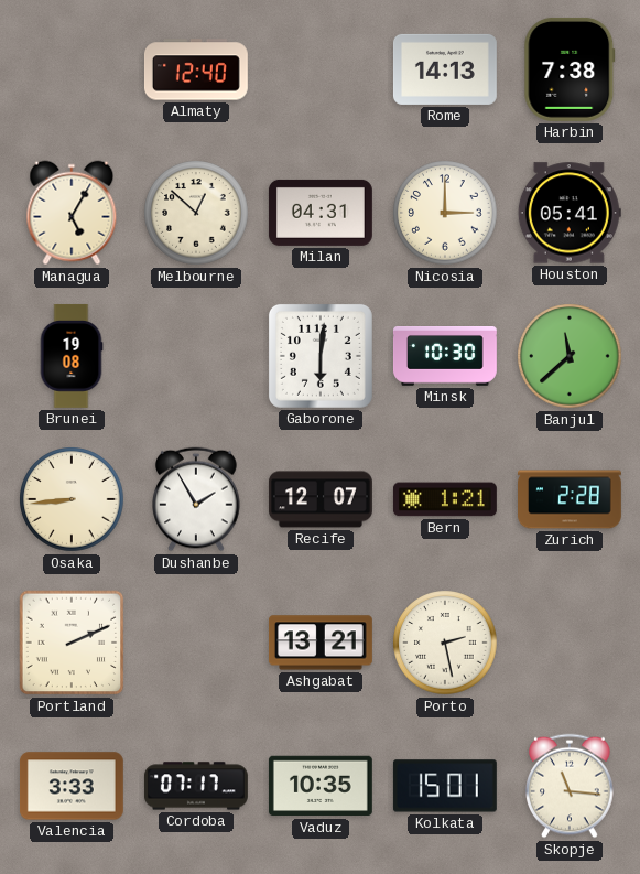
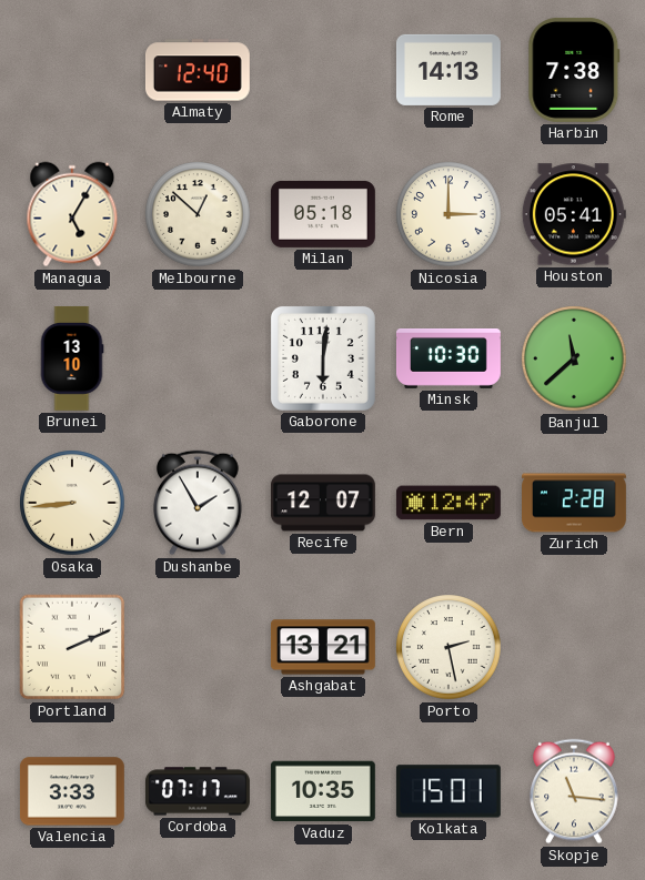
Milan: 04:31 -> 05:18
Brunei: 19:08 -> 13:10
Bern: 1:21 -> 12:47
